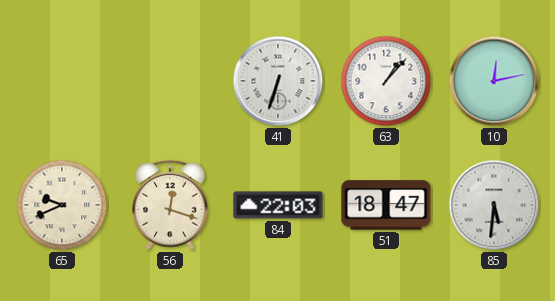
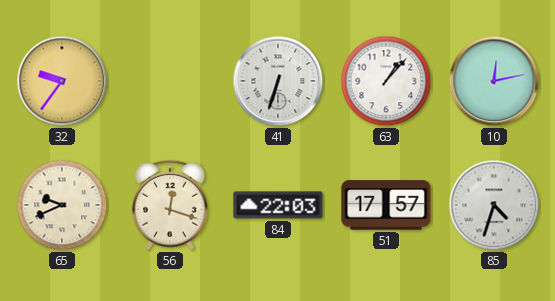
32: none -> 9:36
51: 18:47 -> 17:57
85: 5:31 -> 4:33
